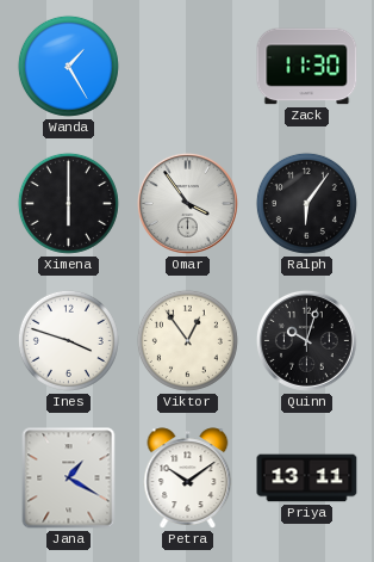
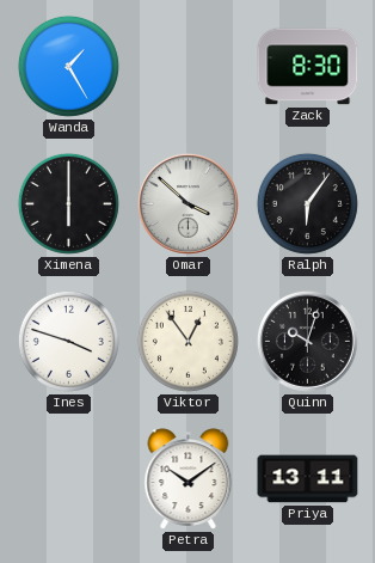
Zack: 11:30 -> 8:30
Omar: 3:54 -> 3:52
Jana: 1:20 -> none
